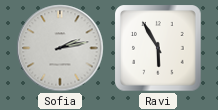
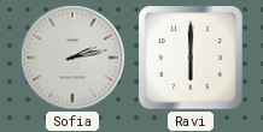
Ravi: 5:55 -> 6:00
